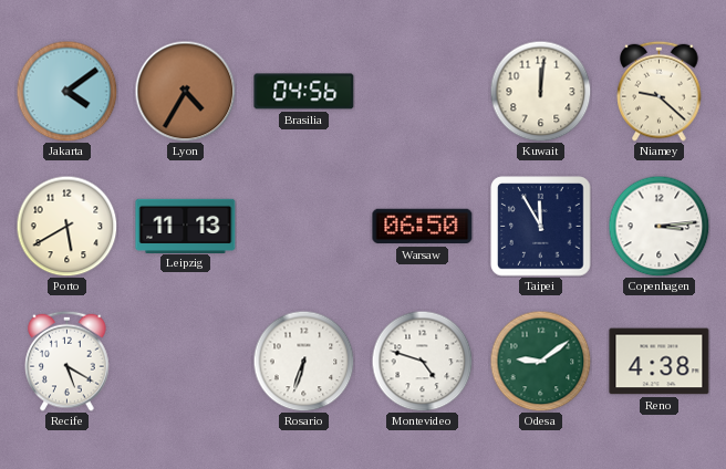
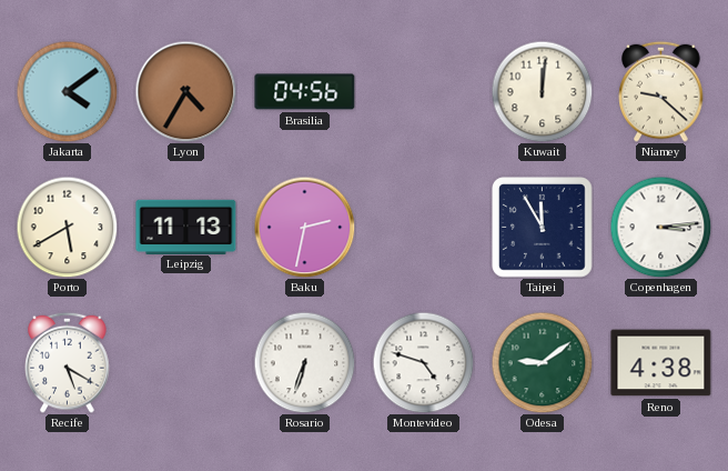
Baku: none -> 2:32
Warsaw: 06:50 -> none
